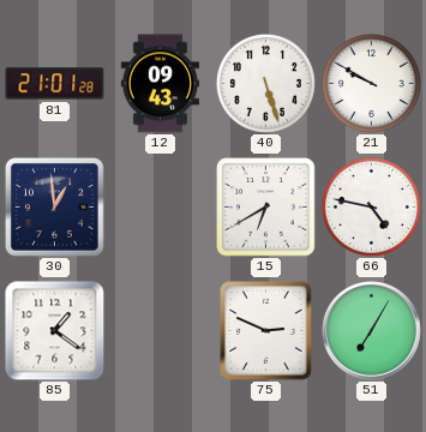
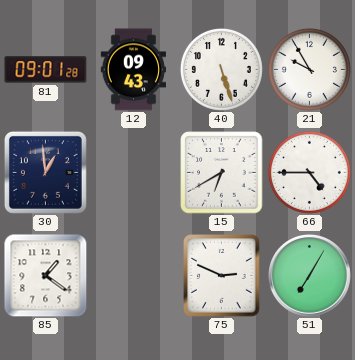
81: 21:01 -> 09:01
21: 9:50 -> 9:55
66: 4:47 -> 4:45
